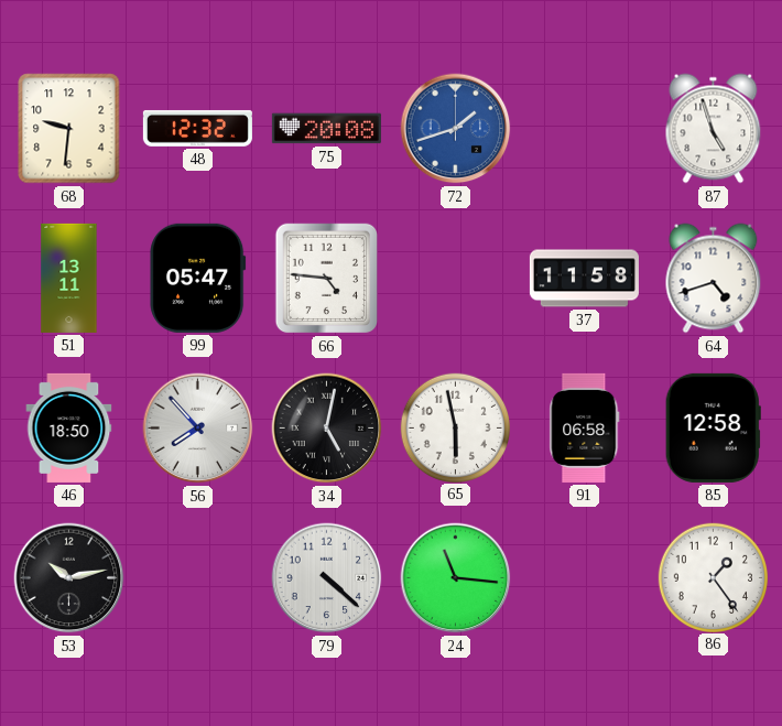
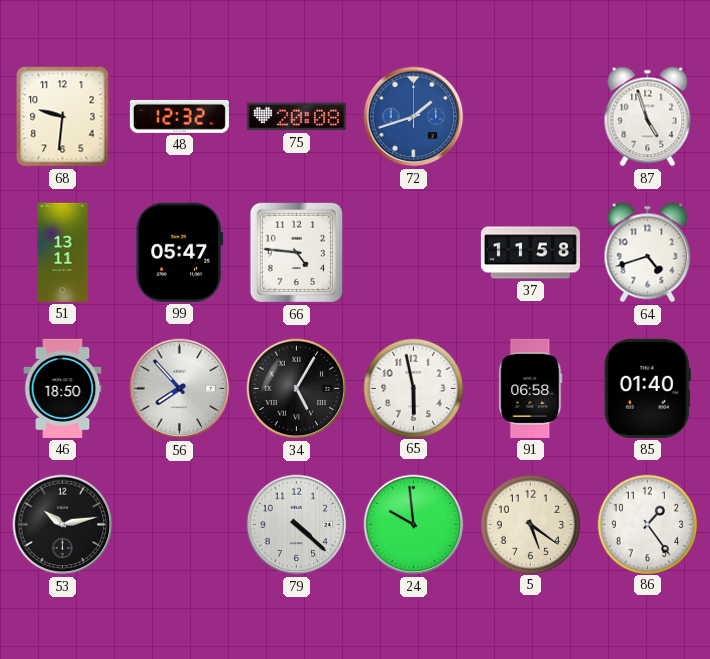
34: 5:02 -> 5:05
85: 12:58 -> 01:40
24: 11:16 -> 9:59
5: none -> 5:21
